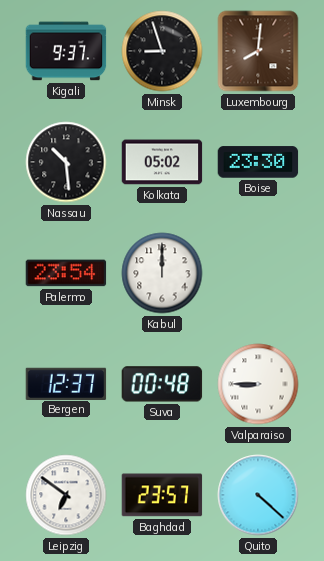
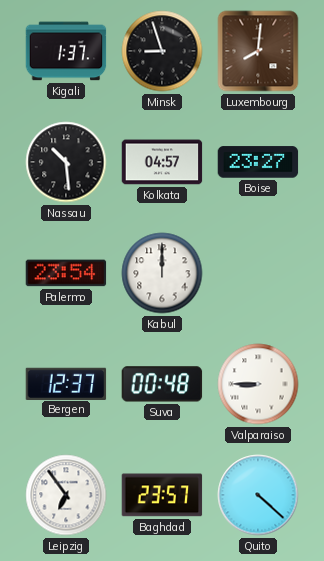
Kigali: 9:37 -> 1:37
Kolkata: 05:02 -> 04:57
Boise: 23:30 -> 23:27
Leipzig: 6:51 -> 6:54
